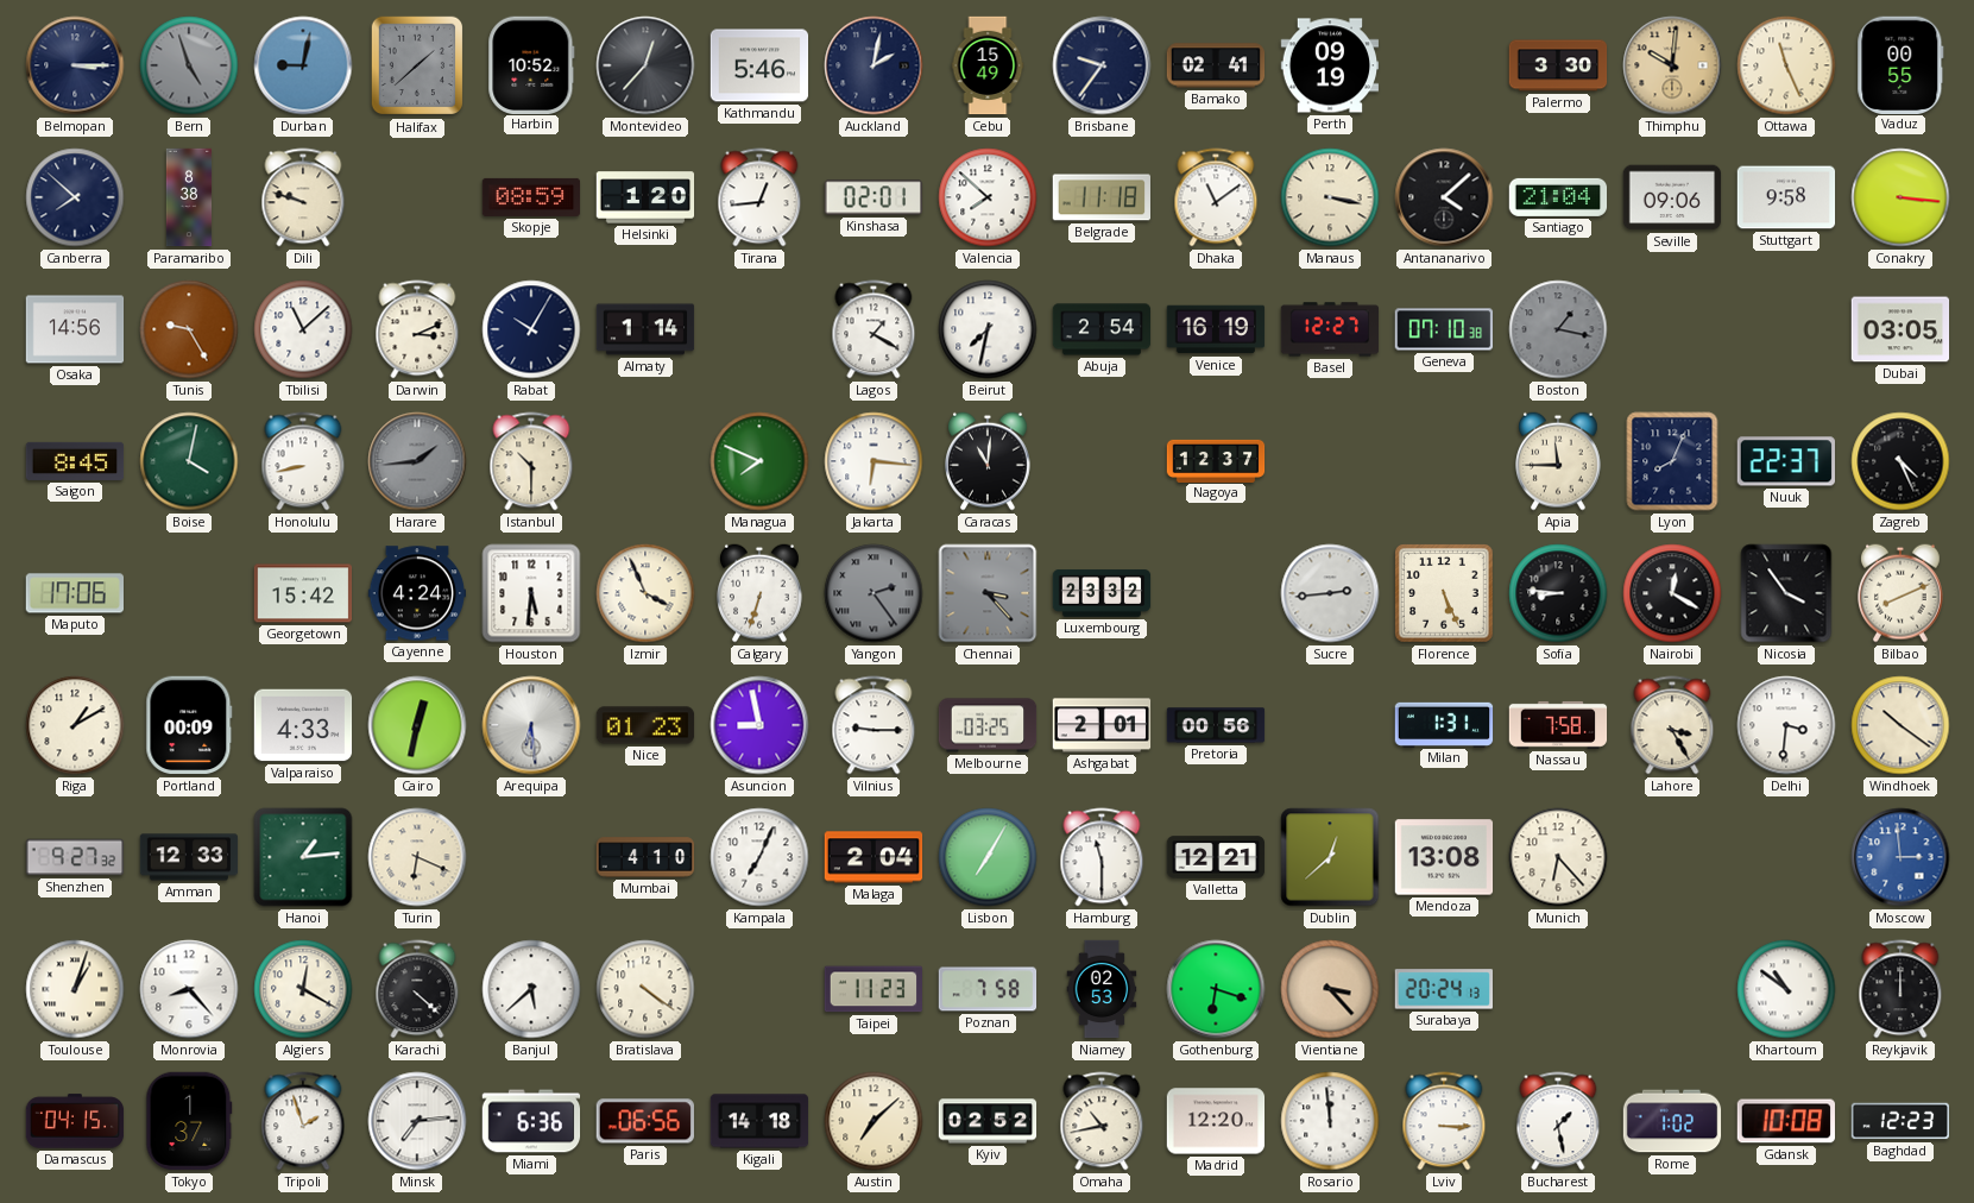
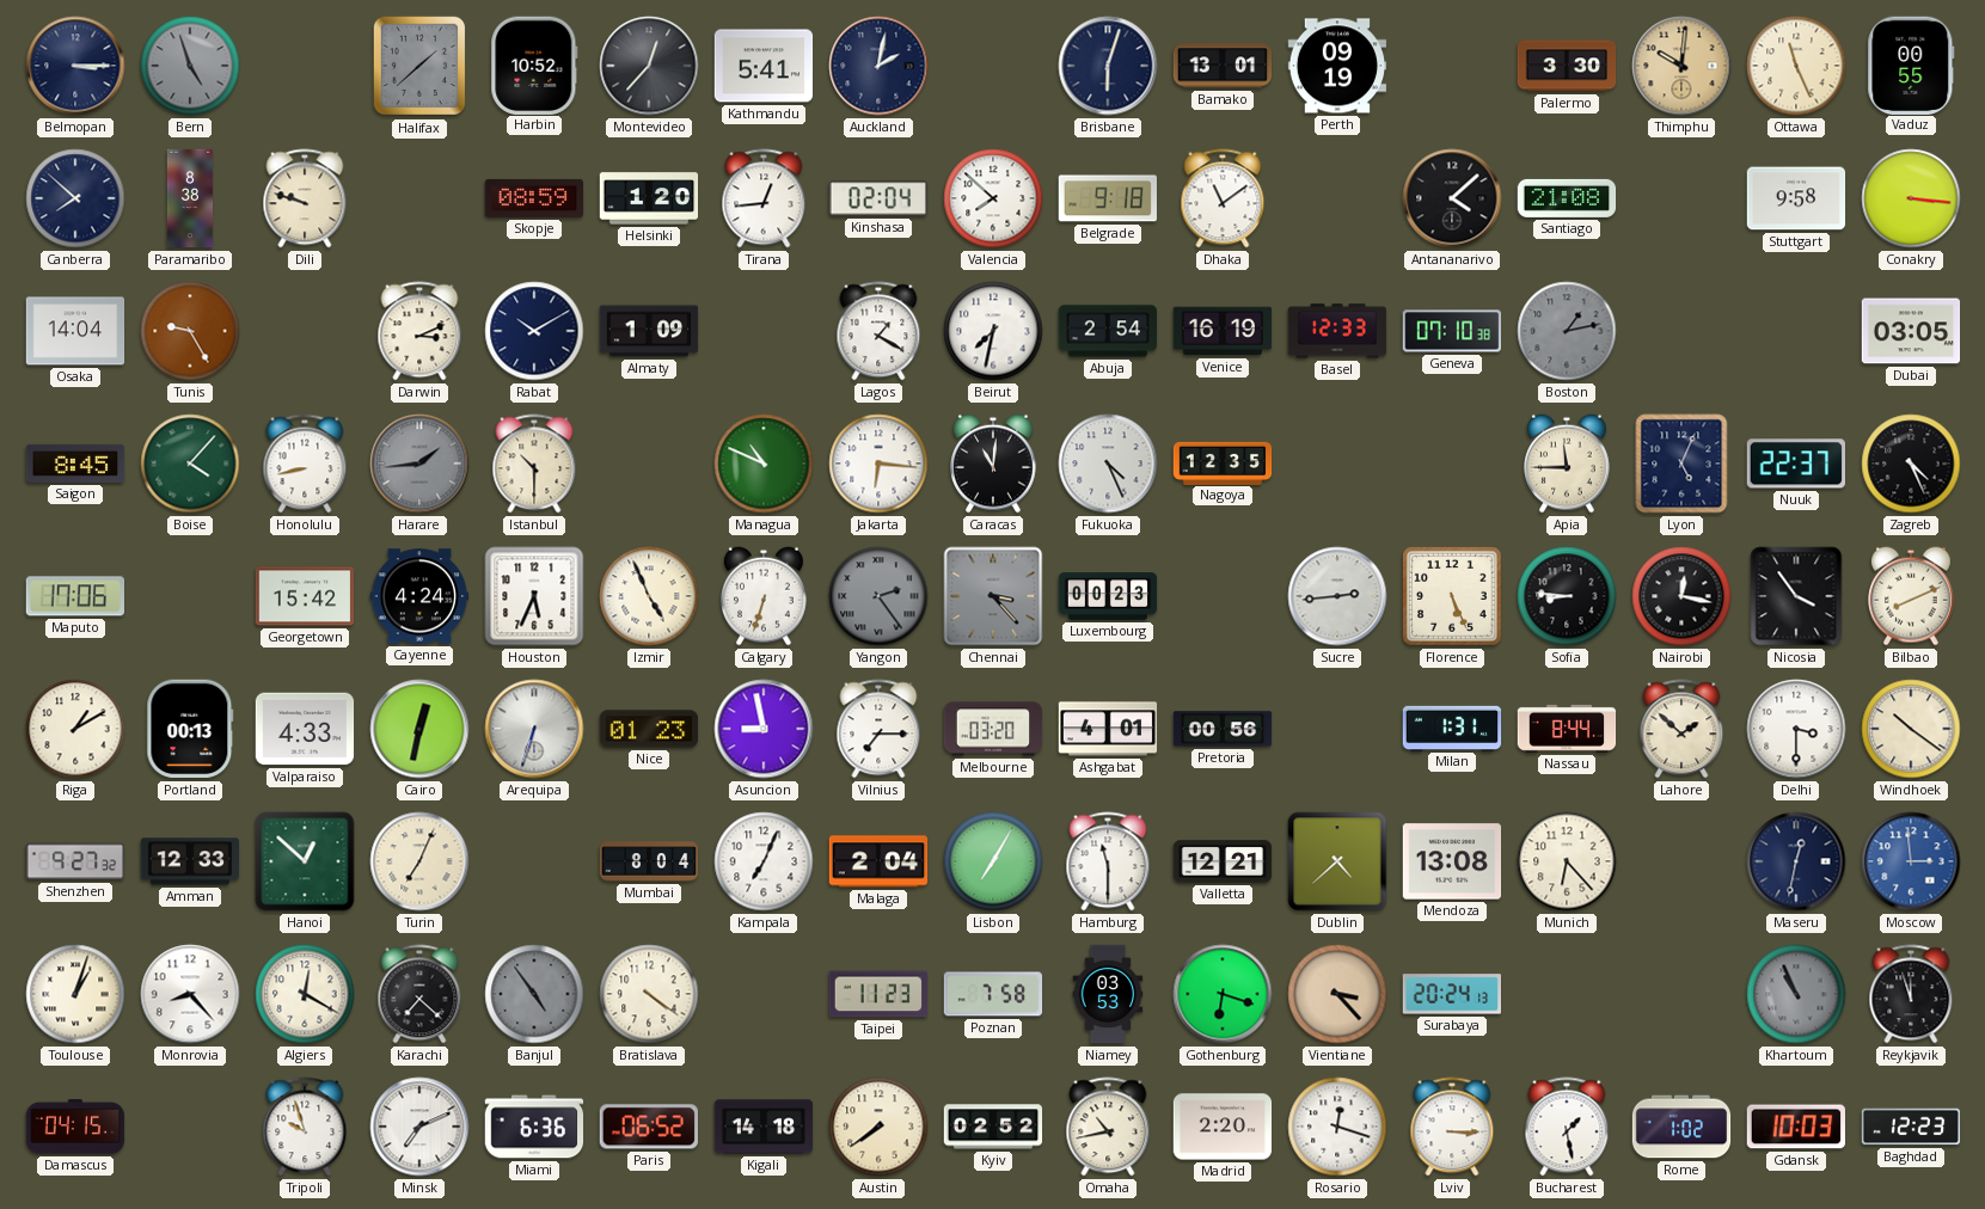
Durban: 9:02 -> none
Kathmandu: 5:46 -> 5:41
Cebu: 15:49 -> none
Brisbane: 9:36 -> 6:03
Bamako: 02:41 -> 13:01
Kinshasa: 02:01 -> 02:04
Belgrade: 11:18 -> 9:18
Manaus: 3:17 -> none
Santiago: 21:04 -> 21:08
Seville: 09:06 -> none
Osaka: 14:56 -> 14:04
Tbilisi: 11:08 -> none
Rabat: 10:05 -> 10:10
Almaty: 1:14 -> 1:09
Basel: 12:27 -> 12:33
Boston: 1:17 -> 1:13
Boise: 4:02 -> 4:07
Managua: 7:49 -> 10:49
Fukuoka: none -> 4:26
Nagoya: 12:37 -> 12:35
Lyon: 8:04 -> 5:04
Houston: 5:31 -> 5:34
Izmir: 3:56 -> 4:56
Luxembourg: 23:32 -> 00:23
Nairobi: 12:20 -> 12:17
Portland: 00:09 -> 00:13
Arequipa: 6:29 -> 6:33
Vilnius: 9:15 -> 7:15
Melbourne: 03:25 -> 03:20
Ashgabat: 2:01 -> 4:01
Nassau: 7:58 -> 8:44
Lahore: 3:25 -> 1:52
Delhi: 3:31 -> 3:30
Hanoi: 1:14 -> 12:52
Turin: 6:19 -> 7:04
Mumbai: 4:10 -> 8:04
Dublin: 12:38 -> 4:38
Maseru: none -> 12:32
Karachi: 4:22 -> 7:22
Banjul: 5:38 -> 4:54
Banjul dial: white -> grey
Niamey: 02:53 -> 03:53
Khartoum: 10:51 -> 10:56
Khartoum dial: white -> grey
Reykjavik: 12:00 -> 11:57
Tokyo: 1:37 -> none
Tripoli: 1:57 -> 9:57
Minsk: 7:14 -> 7:11
Paris: 06:56 -> 06:52
Austin: 7:08 -> 7:39
Madrid: 12:20 -> 2:20
Rosario: 11:59 -> 12:18
Gdansk: 10:08 -> 10:03
